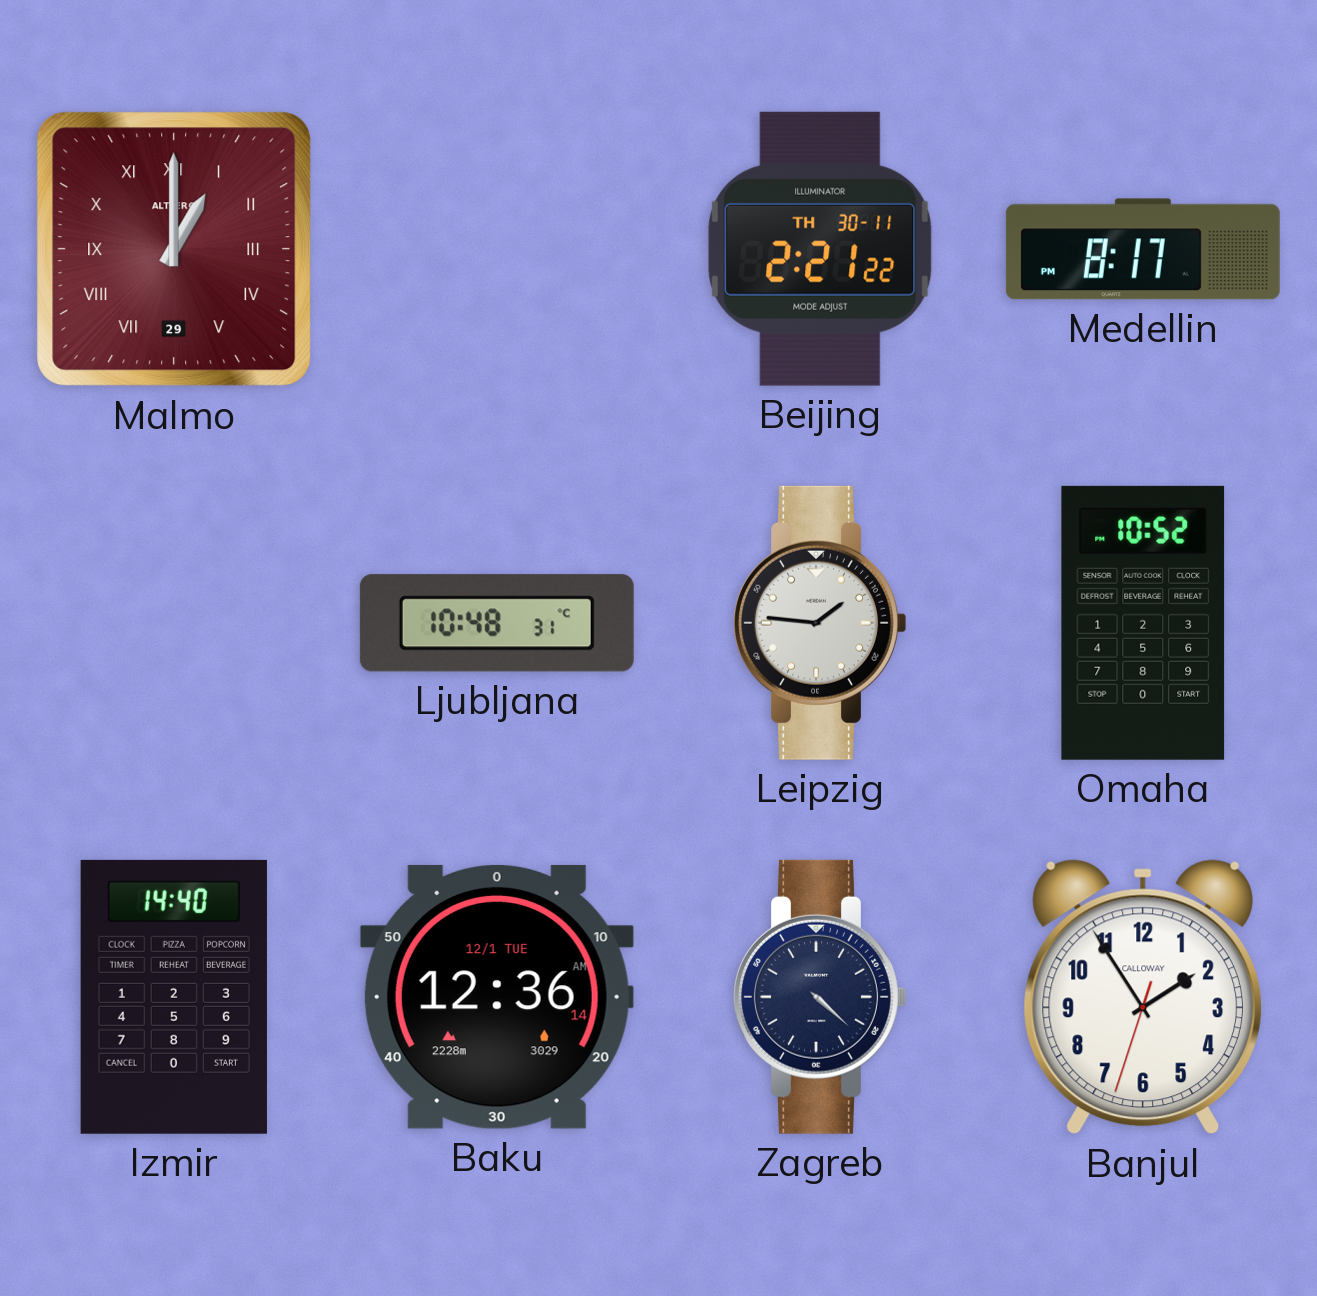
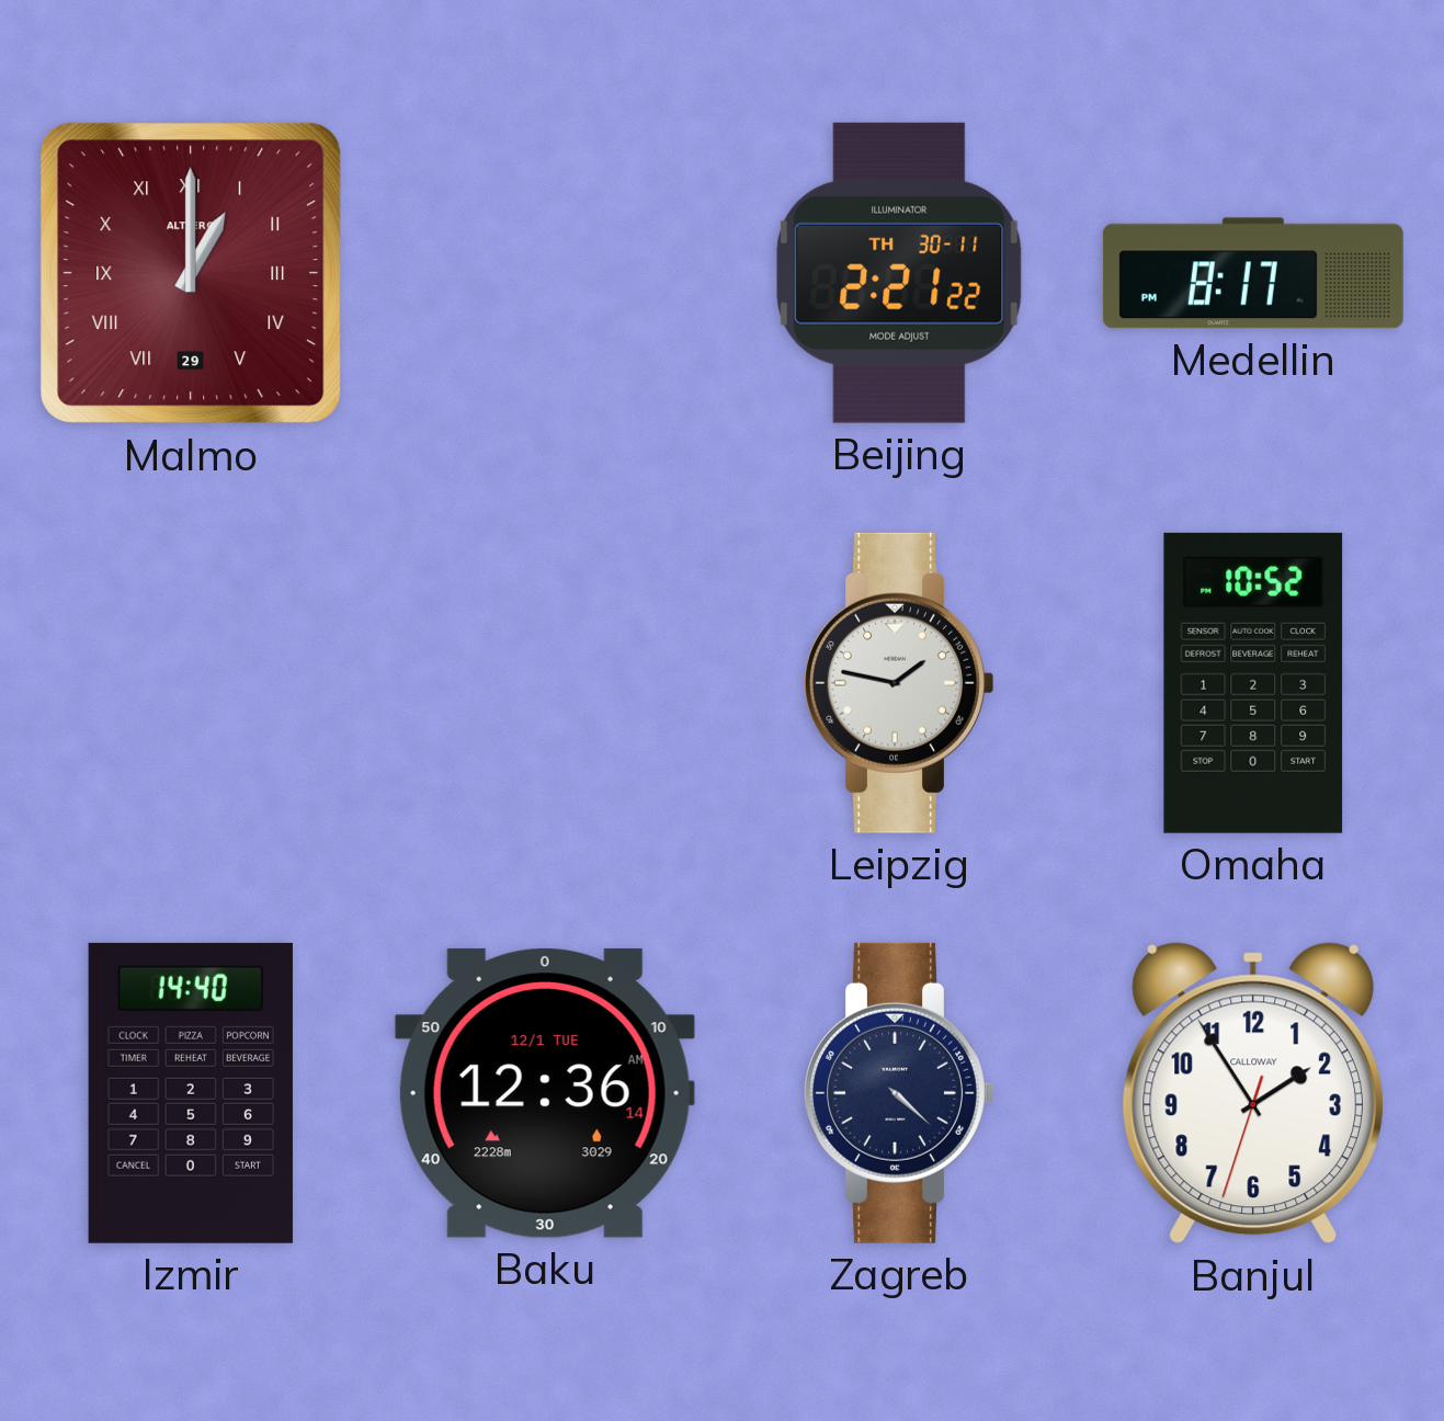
Ljubljana: 10:48 -> none
Leipzig: 1:46 -> 1:47
